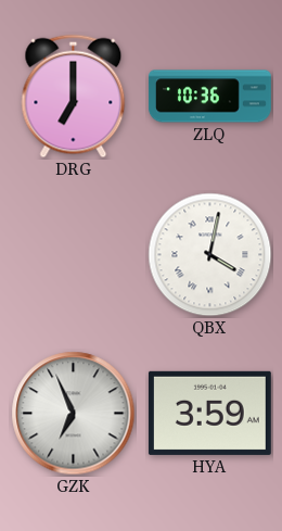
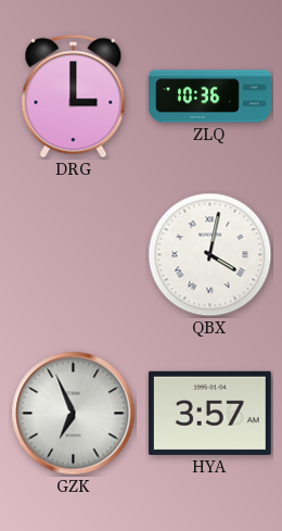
DRG: 7:00 -> 3:00
HYA: 3:59 -> 3:57
